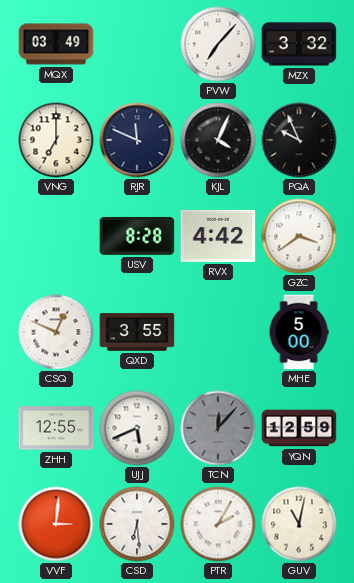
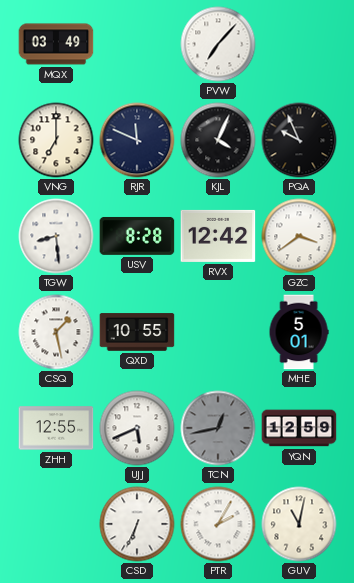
MZX: 3:32 -> none
TGW: none -> 8:29
RVX: 4:42 -> 12:42
CSQ: 12:49 -> 1:28
QXD: 3:55 -> 10:55
MHE: 5:00 -> 5:01
TCN: 12:07 -> 12:43
VVF: 3:01 -> none
CSD: 6:29 -> 6:34
